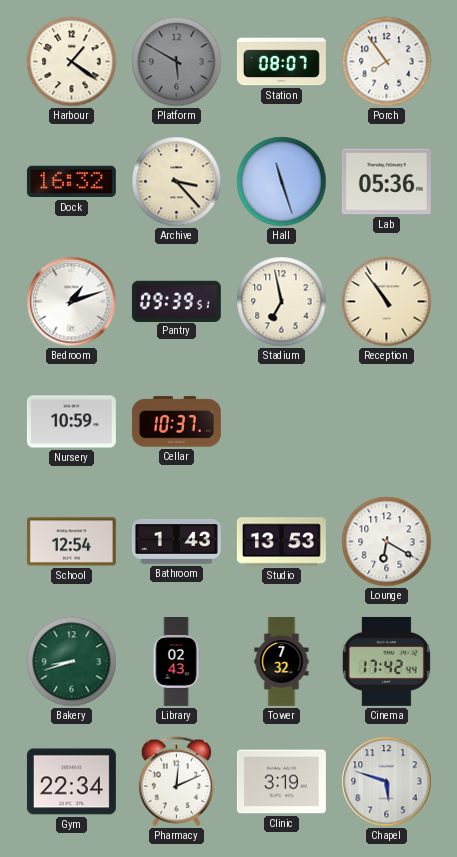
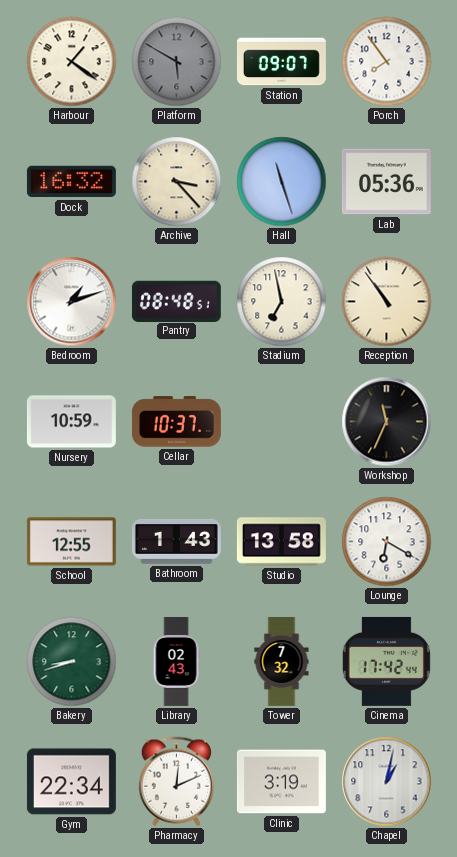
Station: 08:07 -> 09:07
Pantry: 09:39 -> 08:48
Workshop: none -> 11:34
School: 12:54 -> 12:55
Studio: 13:53 -> 13:58
Chapel: 5:48 -> 1:02
